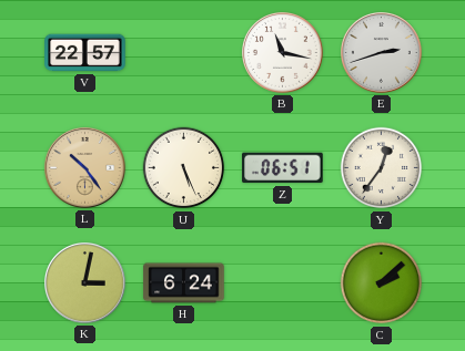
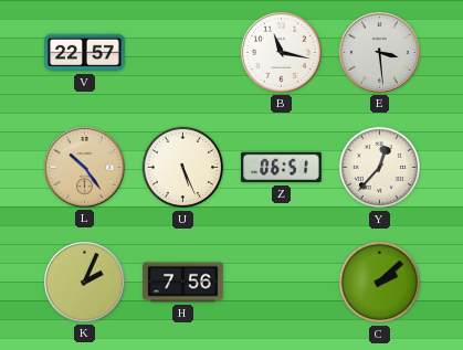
E: 2:42 -> 3:29
Y: 12:36 -> 12:37
K: 3:02 -> 2:04
H: 6:24 -> 7:56
